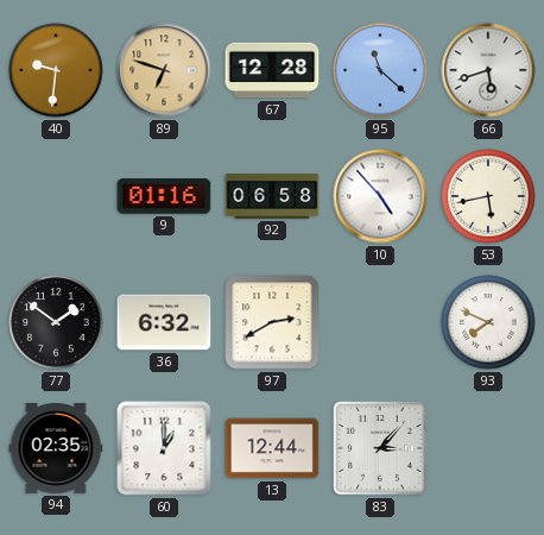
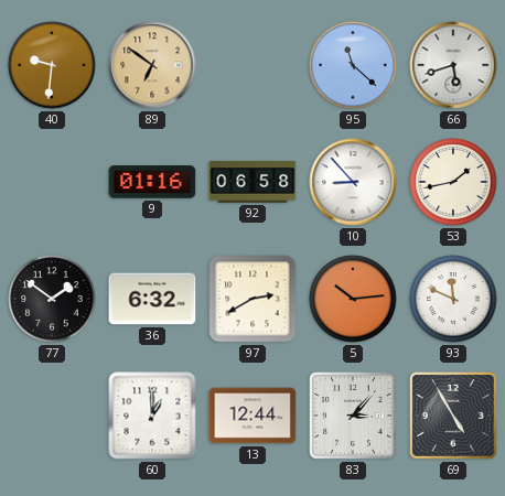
89: 6:48 -> 6:51
67: 12:28 -> none
10: 4:53 -> 8:53
53: 5:43 -> 1:43
5: none -> 10:14
93: 7:49 -> 11:49
94: 02:35 -> none
69: none -> 4:55
